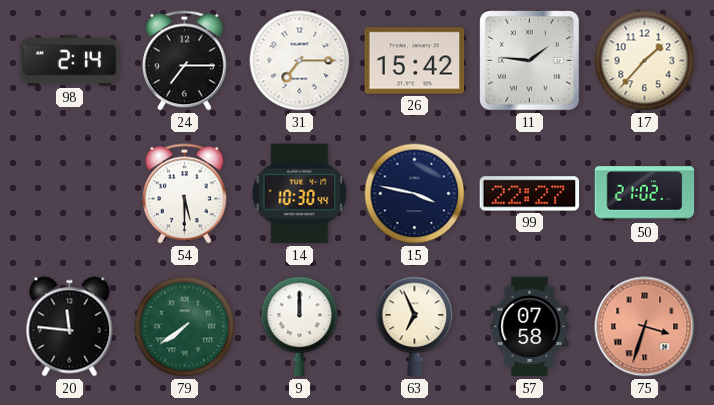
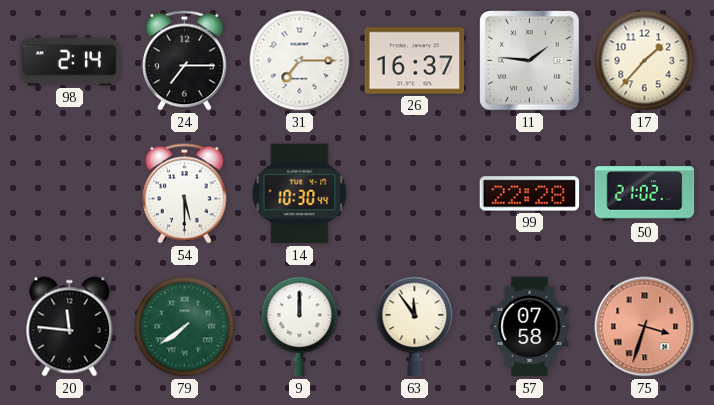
26: 15:42 -> 16:37
15: 3:47 -> none
99: 22:27 -> 22:28
63: 6:56 -> 11:54
